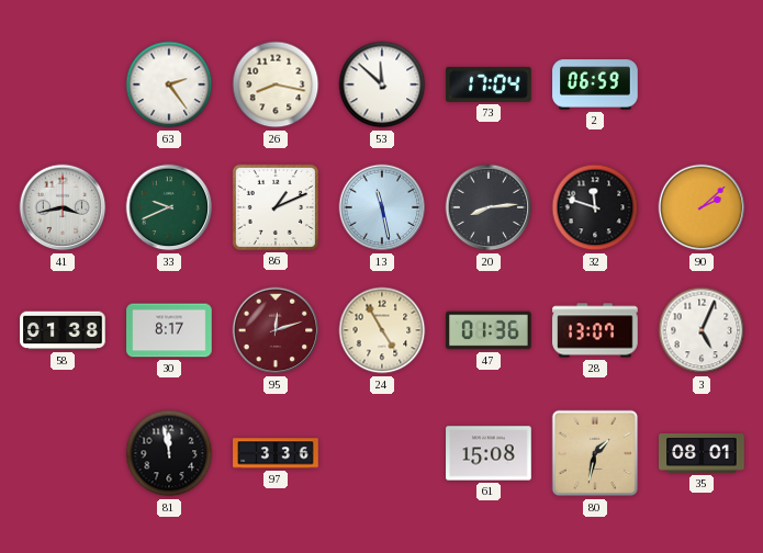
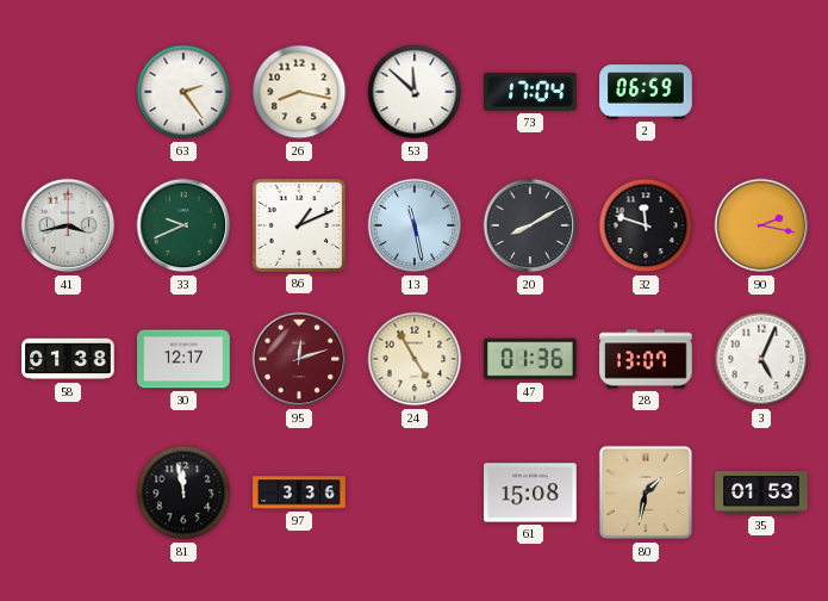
20: 8:14 -> 8:10
90: 2:08 -> 2:17
30: 8:17 -> 12:17
35: 08:01 -> 01:53
